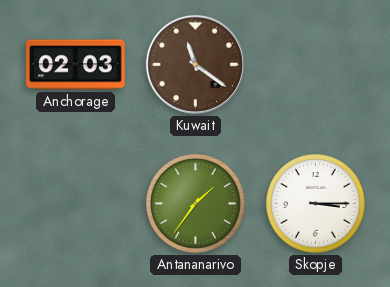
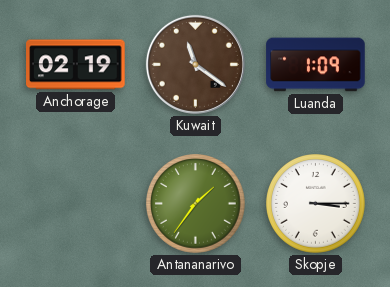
Anchorage: 02:03 -> 02:19
Luanda: none -> 1:09
